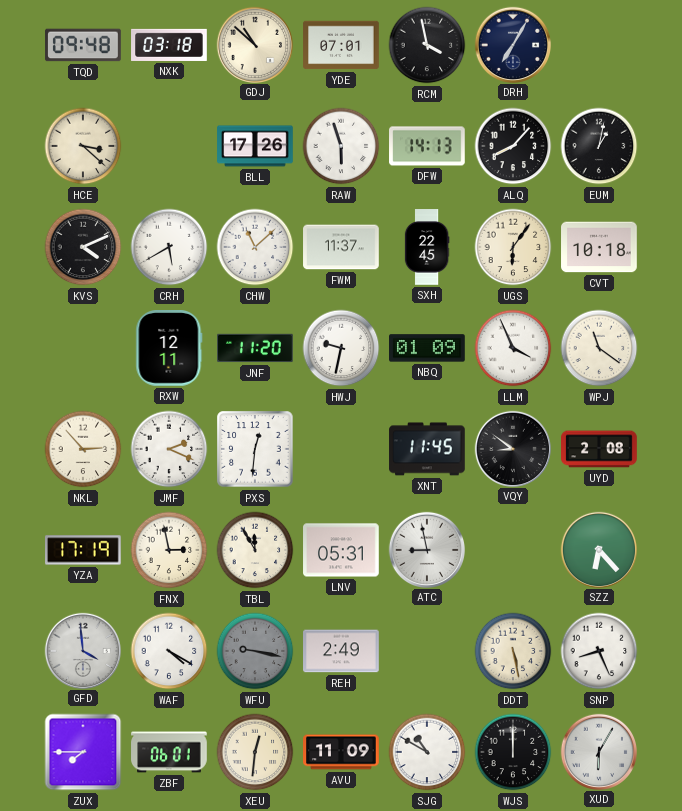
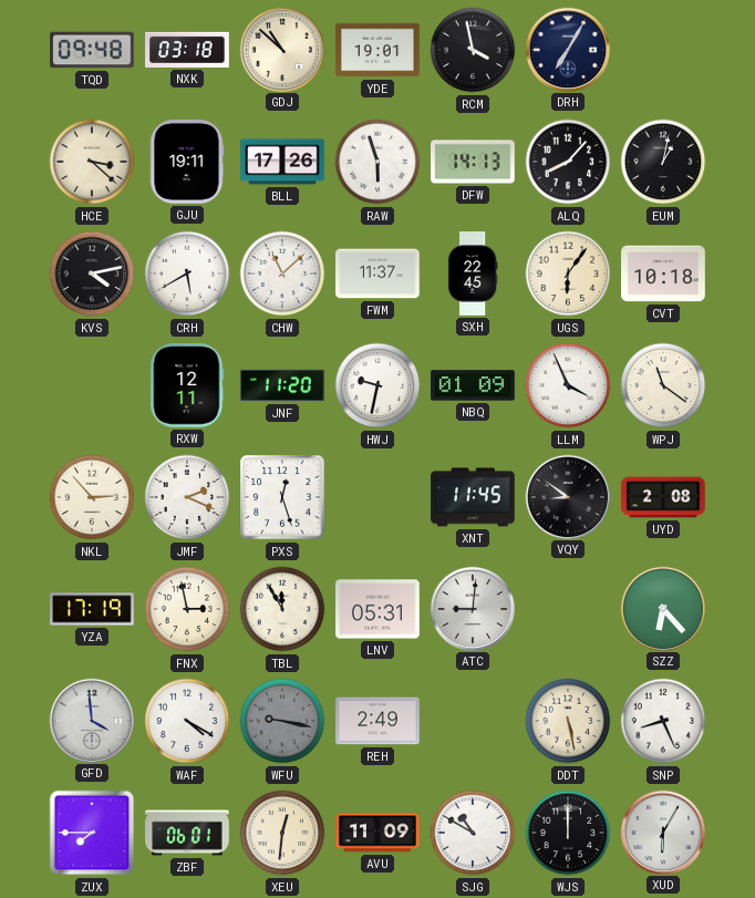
YDE: 07:01 -> 19:01
GJU: none -> 19:11
KVS: 4:11 -> 4:13
PXS: 12:31 -> 12:27
ATC: 8:58 -> 9:01
